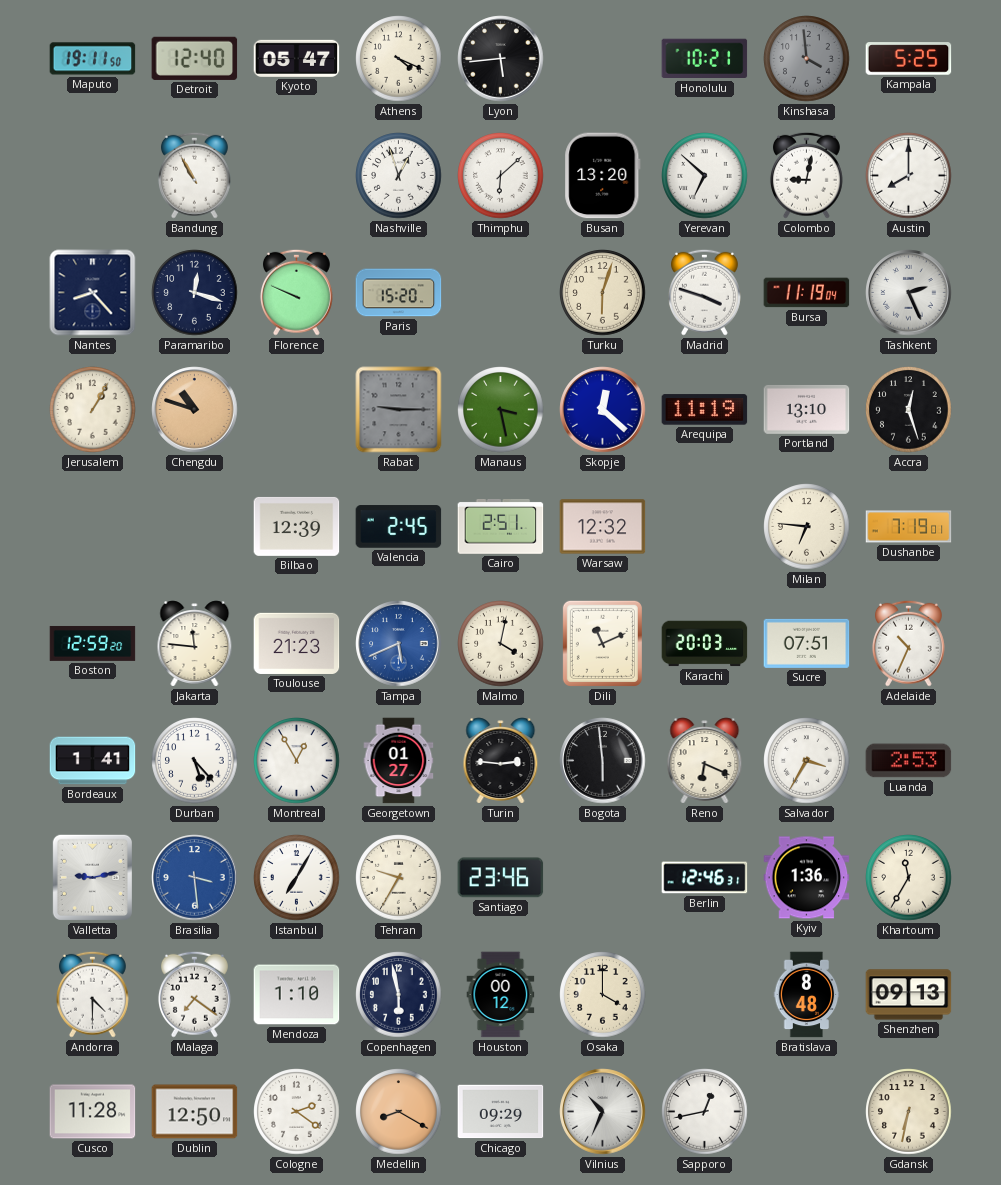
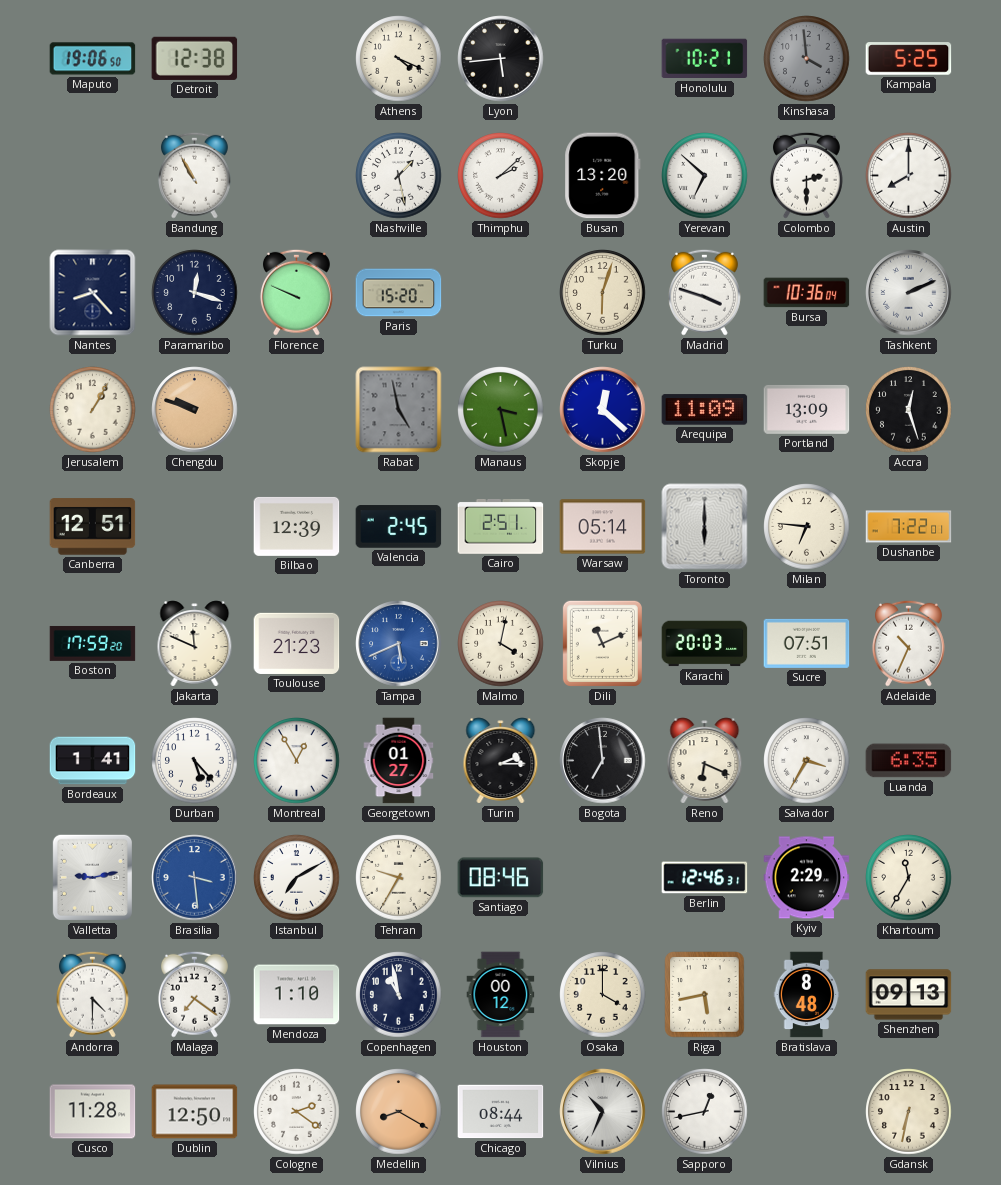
Maputo: 19:11 -> 19:06
Detroit: 12:40 -> 12:38
Kyoto: 05:47 -> none
Nashville: 12:57 -> 1:28
Thimphu: 6:08 -> 2:08
Colombo: 9:02 -> 2:30
Bursa: 11:19 -> 10:36
Tashkent: 2:26 -> 2:11
Chengdu: 10:48 -> 9:48
Rabat: 9:15 -> 4:58
Arequipa: 11:19 -> 11:09
Portland: 13:10 -> 13:09
Canberra: none -> 12:51
Warsaw: 12:32 -> 05:14
Toronto: none -> 6:00
Dushanbe: 7:19 -> 7:22
Boston: 12:59 -> 17:59
Jakarta: 11:46 -> 11:49
Turin: 2:46 -> 2:15
Bogota: 5:59 -> 6:59
Luanda: 2:53 -> 6:35
Istanbul: 7:05 -> 7:10
Santiago: 23:46 -> 08:46
Kyiv: 1:36 -> 2:29
Copenhagen: 5:58 -> 10:58
Riga: none -> 5:43
Chicago: 09:29 -> 08:44
